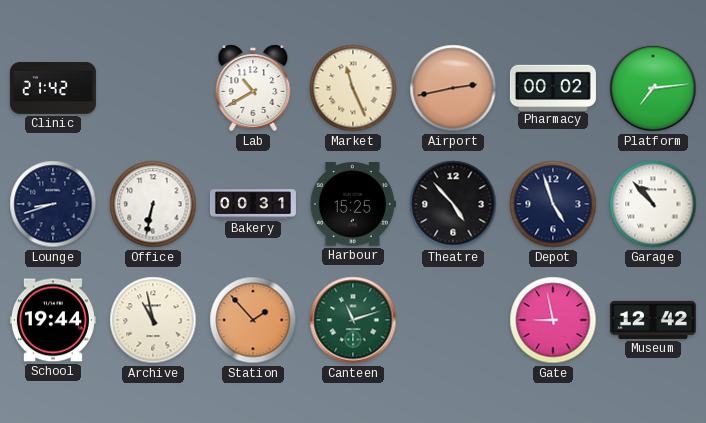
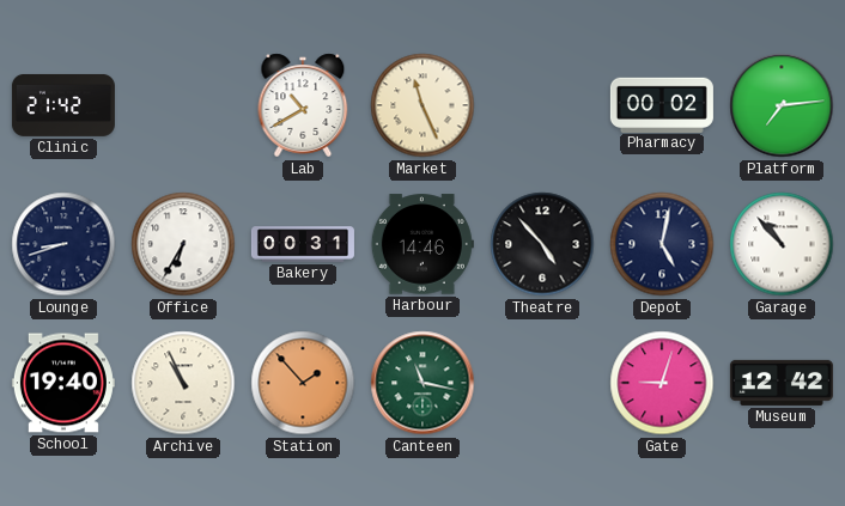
Airport: 2:43 -> none
Office: 6:32 -> 6:35
Harbour: 15:25 -> 14:46
Depot: 4:57 -> 5:02
School: 19:44 -> 19:40
Archive: 10:58 -> 10:56
Canteen: 11:12 -> 11:17
Gate: 8:58 -> 9:03
